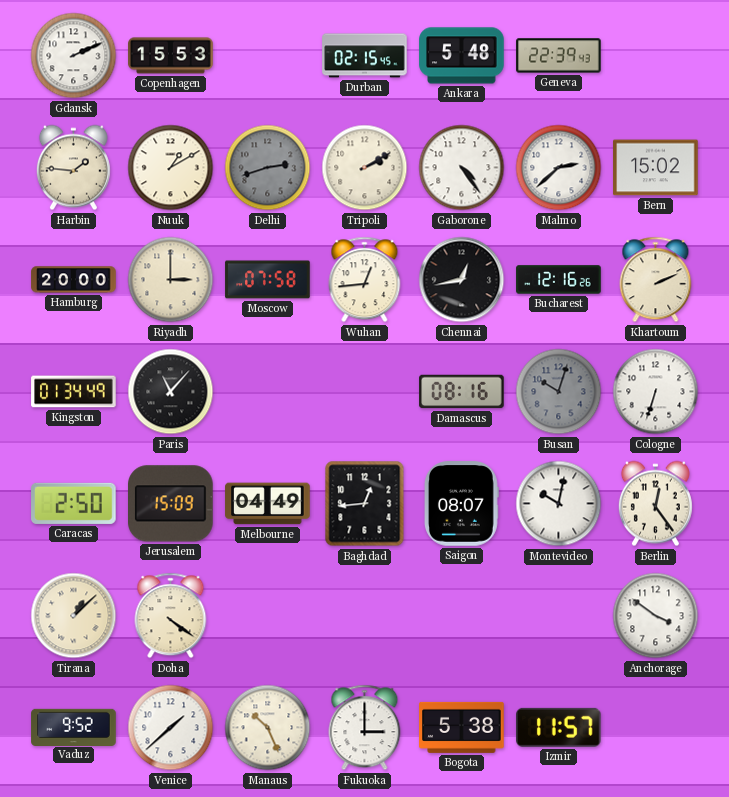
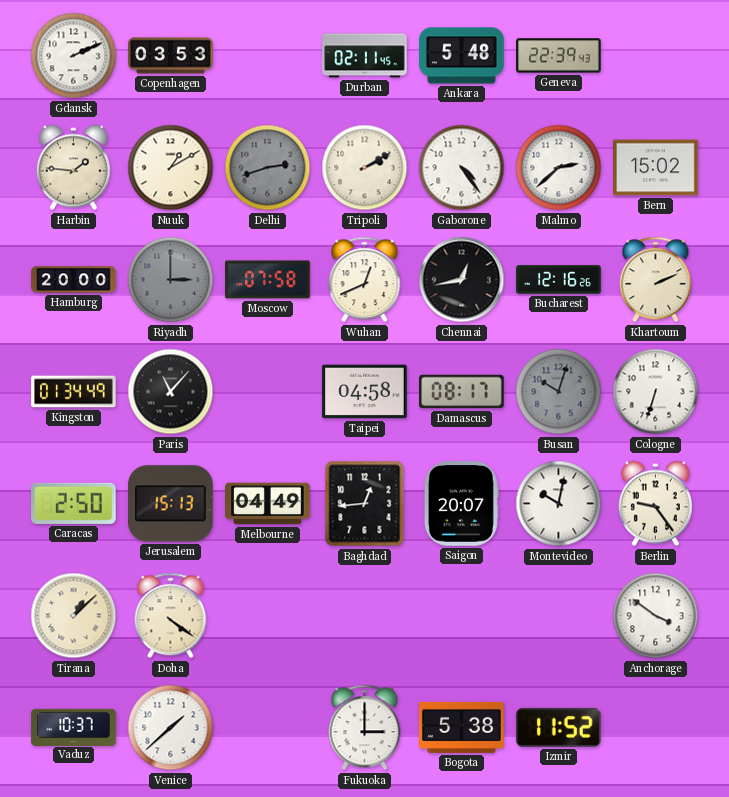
Copenhagen: 15:53 -> 03:53
Durban: 02:15 -> 02:11
Riyadh dial: cream -> grey
Wuhan: 12:44 -> 12:41
Taipei: none -> 04:58
Damascus: 08:16 -> 08:17
Jerusalem: 15:09 -> 15:13
Saigon: 08:07 -> 20:07
Berlin: 12:24 -> 9:24
Vaduz: 9:52 -> 10:37
Manaus: 10:26 -> none
Izmir: 11:57 -> 11:52
